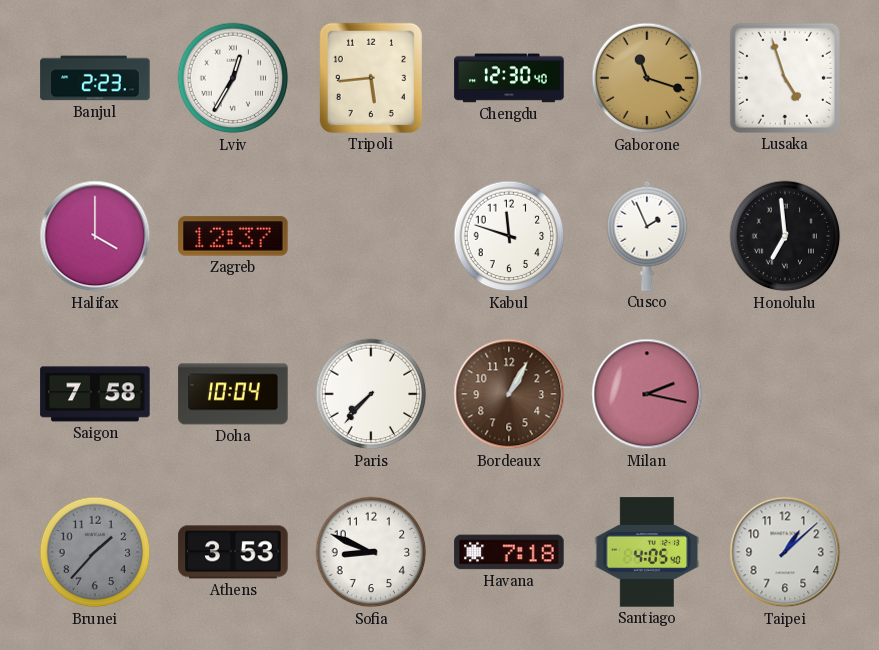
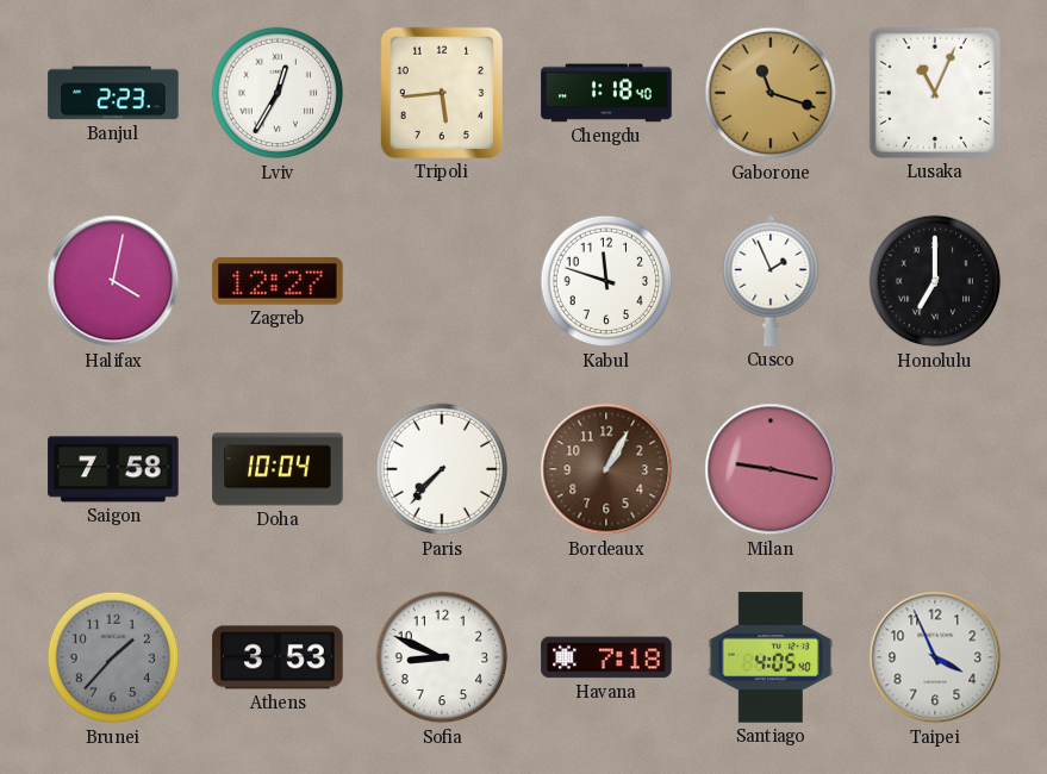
Chengdu: 12:30 -> 1:18
Lusaka: 4:57 -> 11:04
Halifax: 4:00 -> 4:02
Zagreb: 12:37 -> 12:27
Honolulu: 6:59 -> 7:00
Milan: 2:17 -> 9:17
Taipei: 1:08 -> 3:56
